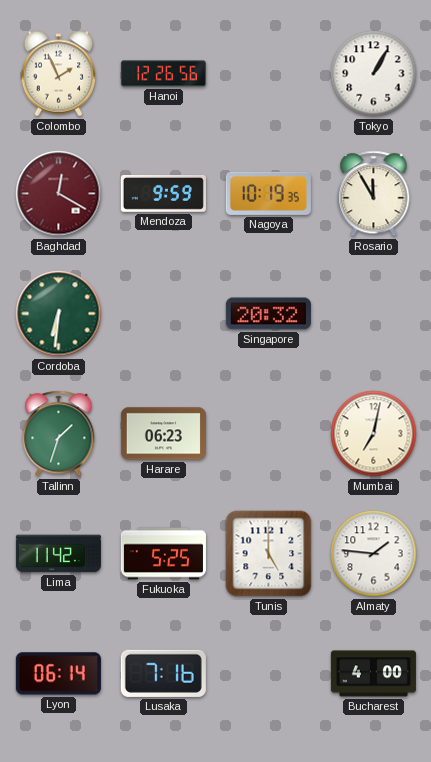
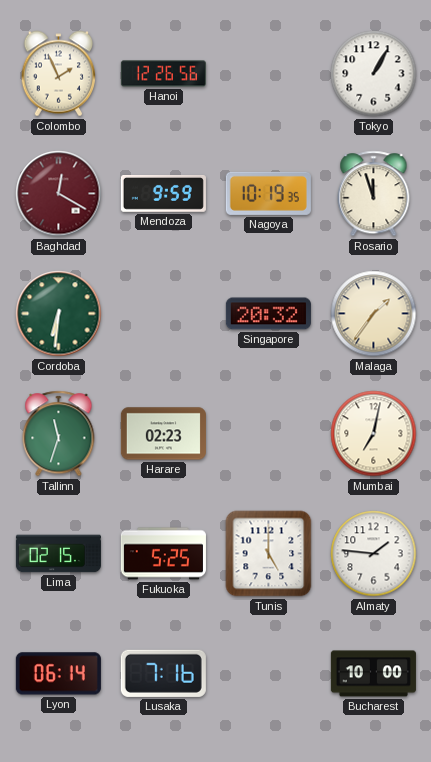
Rosario: 11:55 -> 11:57
Malaga: none -> 1:36
Tallinn: 1:33 -> 11:33
Harare: 06:23 -> 02:23
Lima: 11:42 -> 02:15
Bucharest: 4:00 -> 10:00
